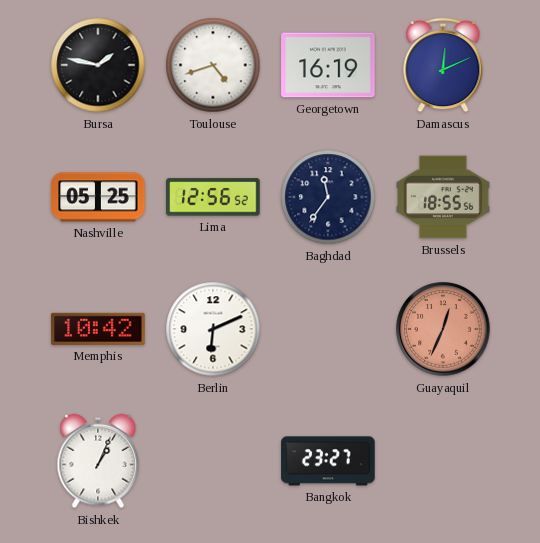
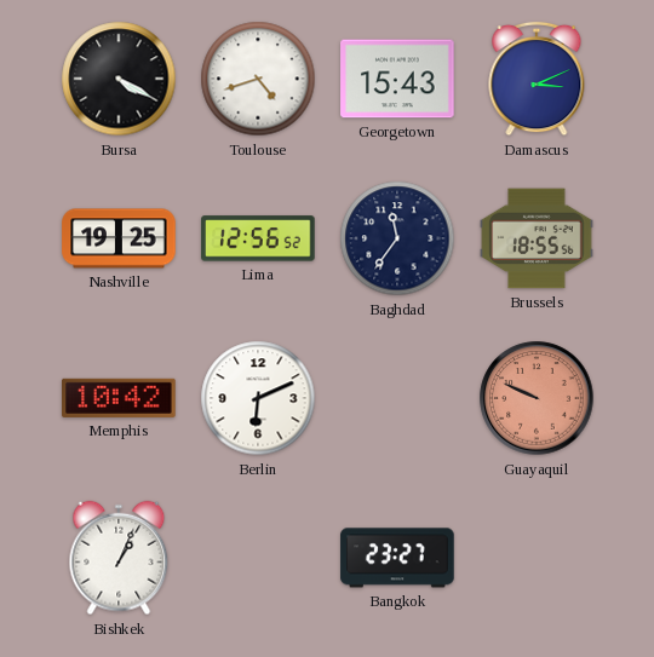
Bursa: 1:47 -> 4:20
Georgetown: 16:19 -> 15:43
Damascus: 12:11 -> 3:11
Nashville: 05:25 -> 19:25
Guayaquil: 12:34 -> 9:49
